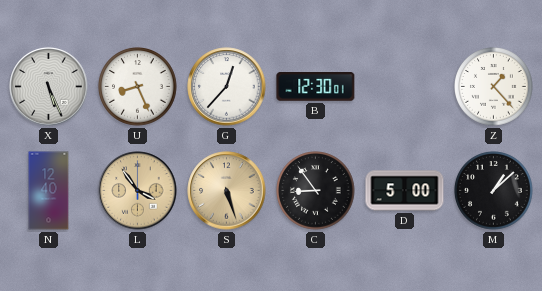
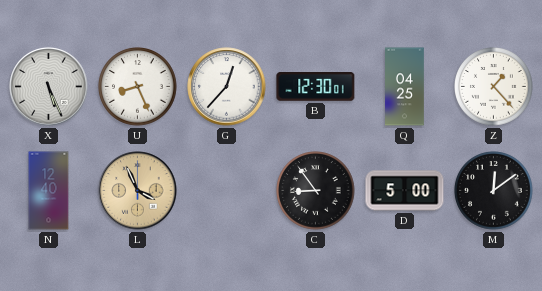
Q: none -> 04:25
L: 3:54 -> 3:56
S: 5:27 -> none
M: 1:08 -> 12:09
